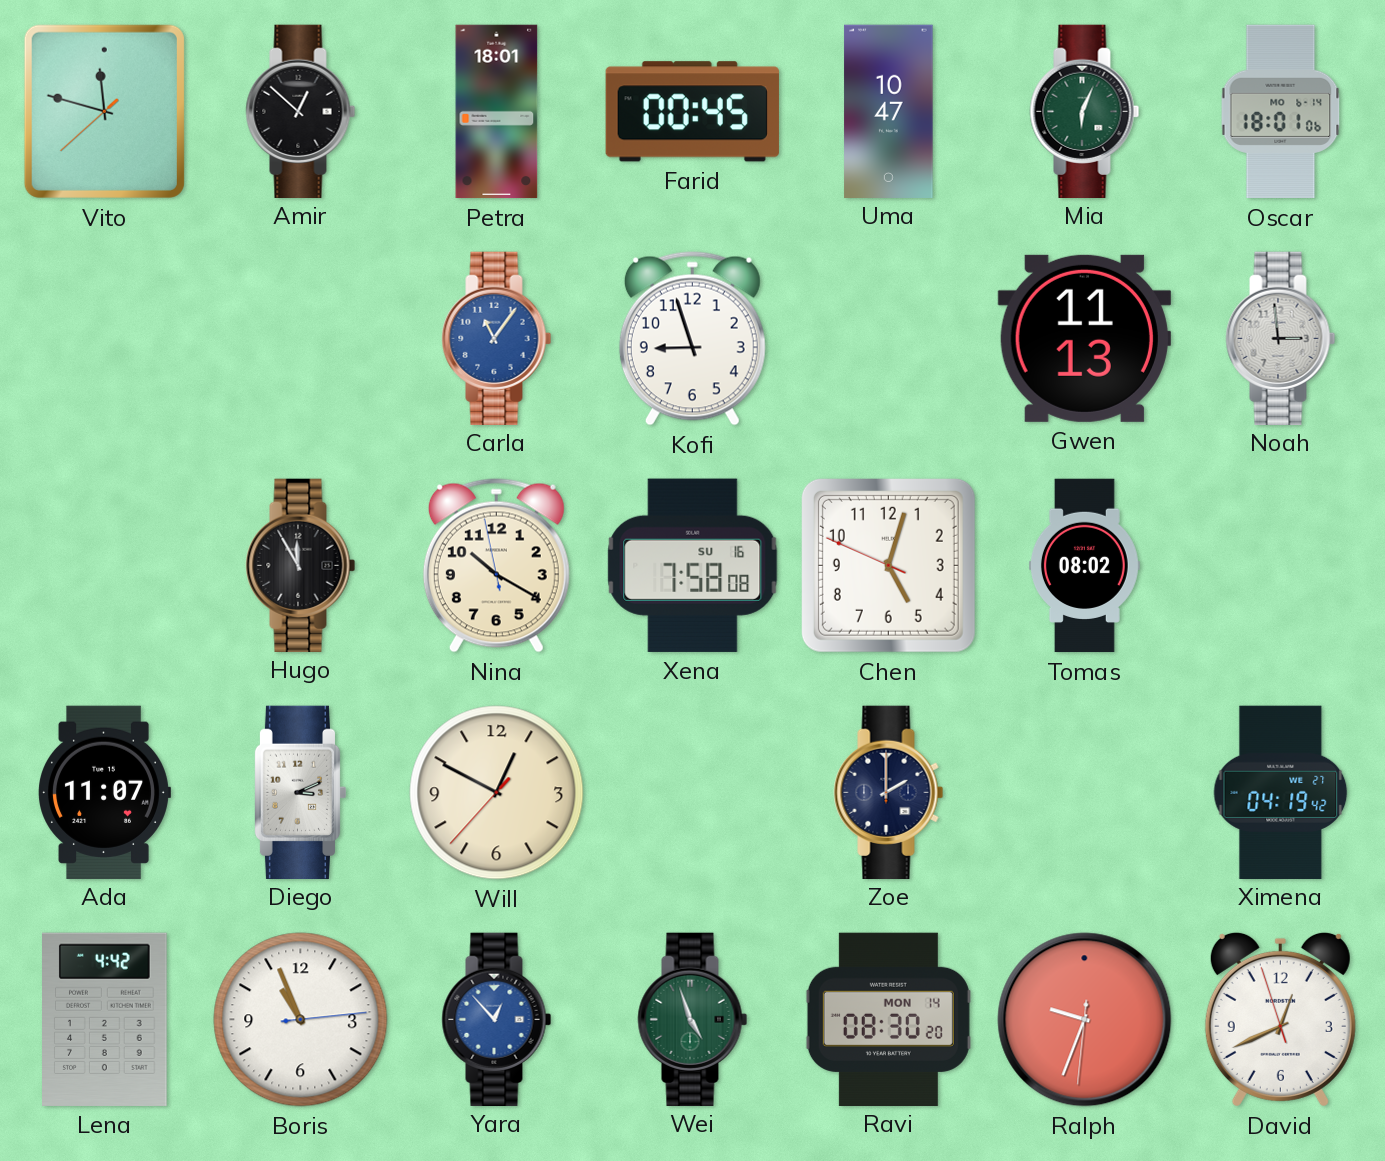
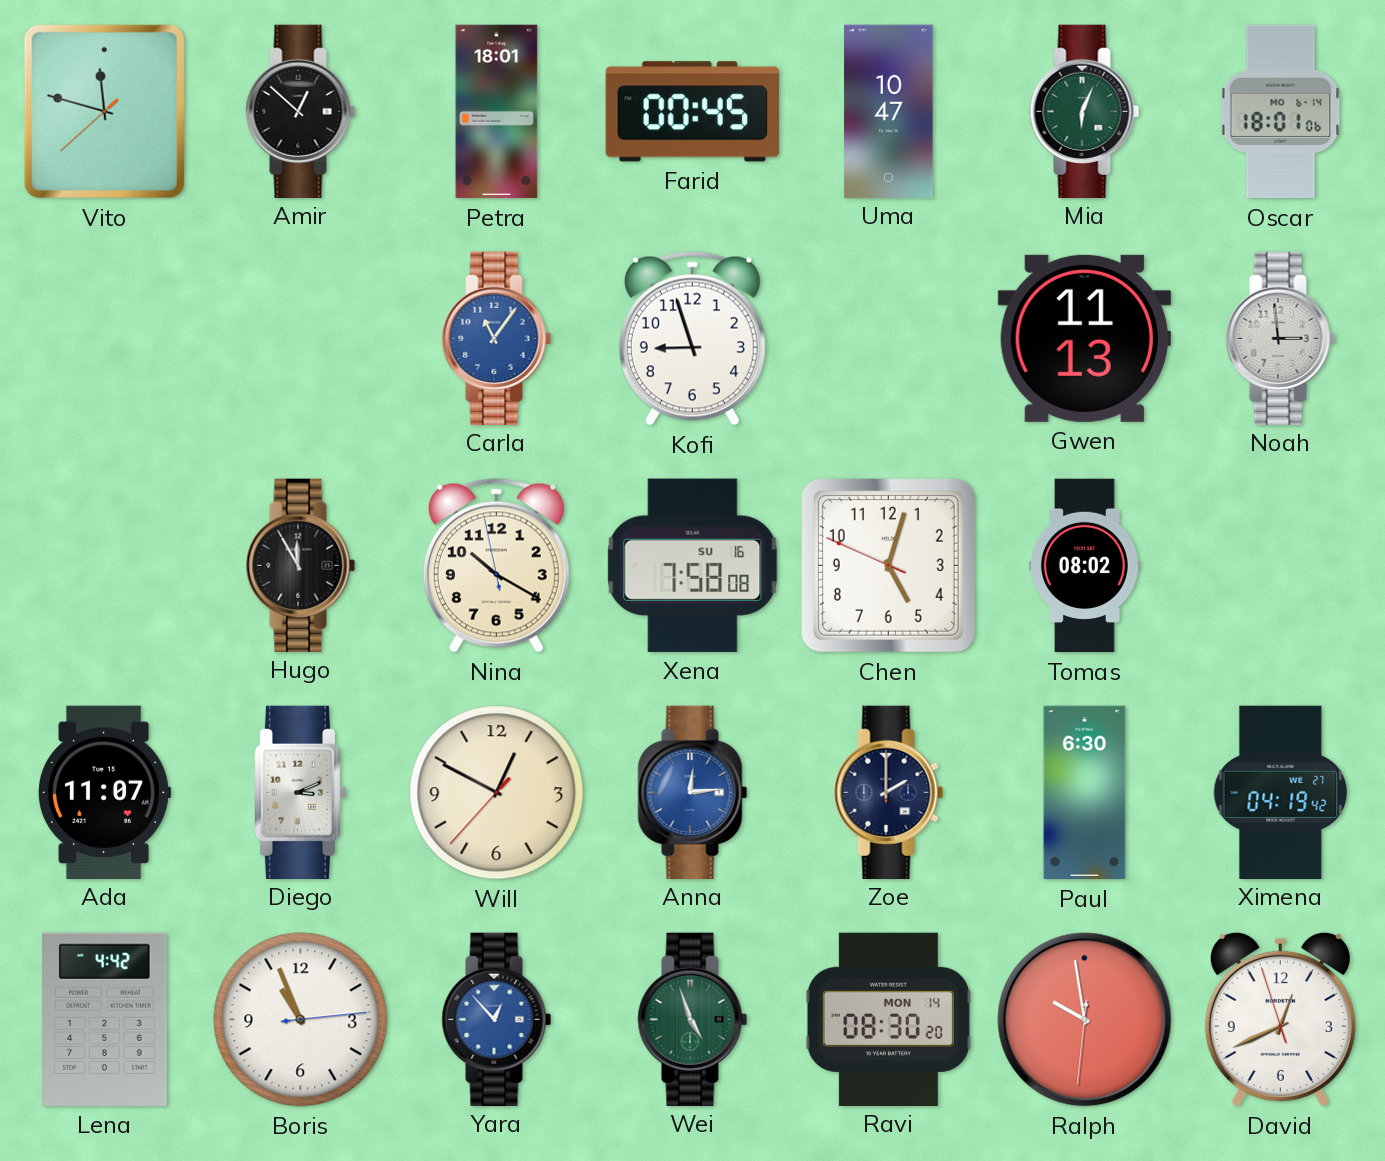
Anna: none -> 12:14
Paul: none -> 6:30
Ralph: 9:33 -> 9:58
